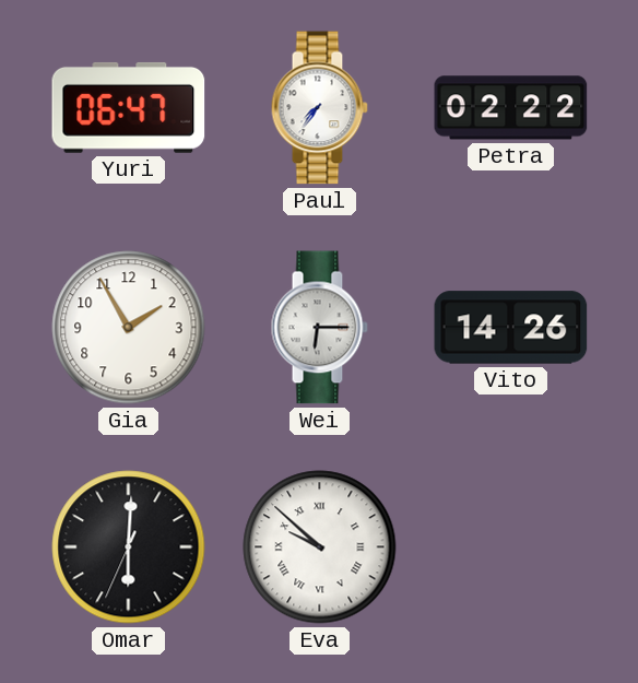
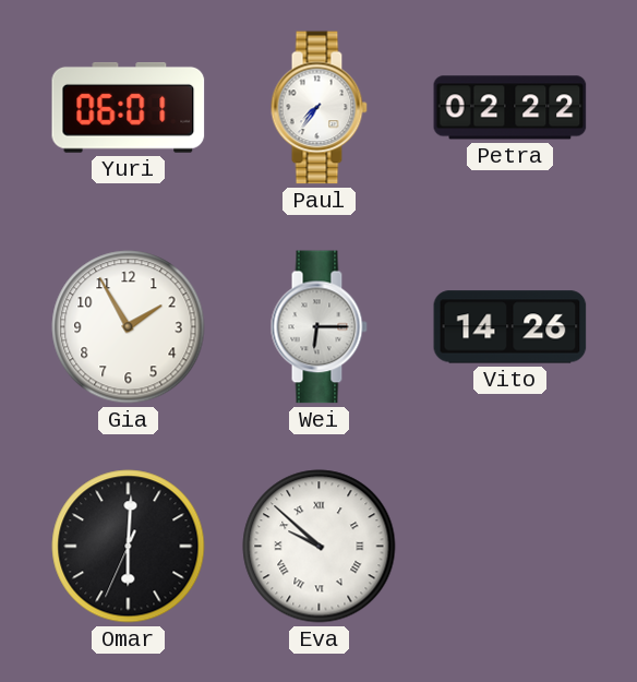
Yuri: 06:47 -> 06:01
